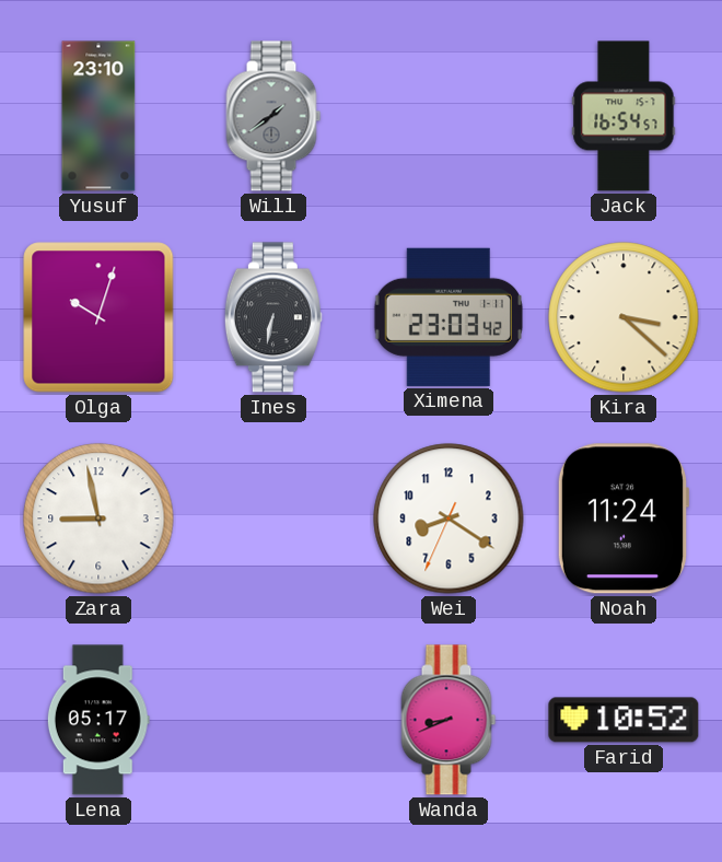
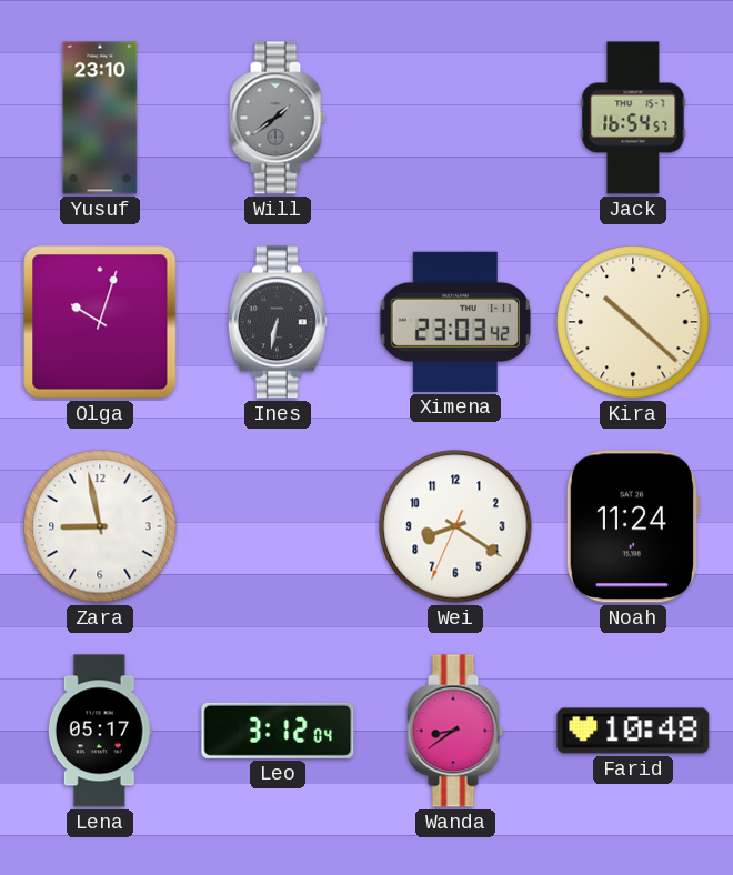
Kira: 3:22 -> 10:22
Leo: none -> 3:12
Wanda: 8:41 -> 8:39
Farid: 10:52 -> 10:48
